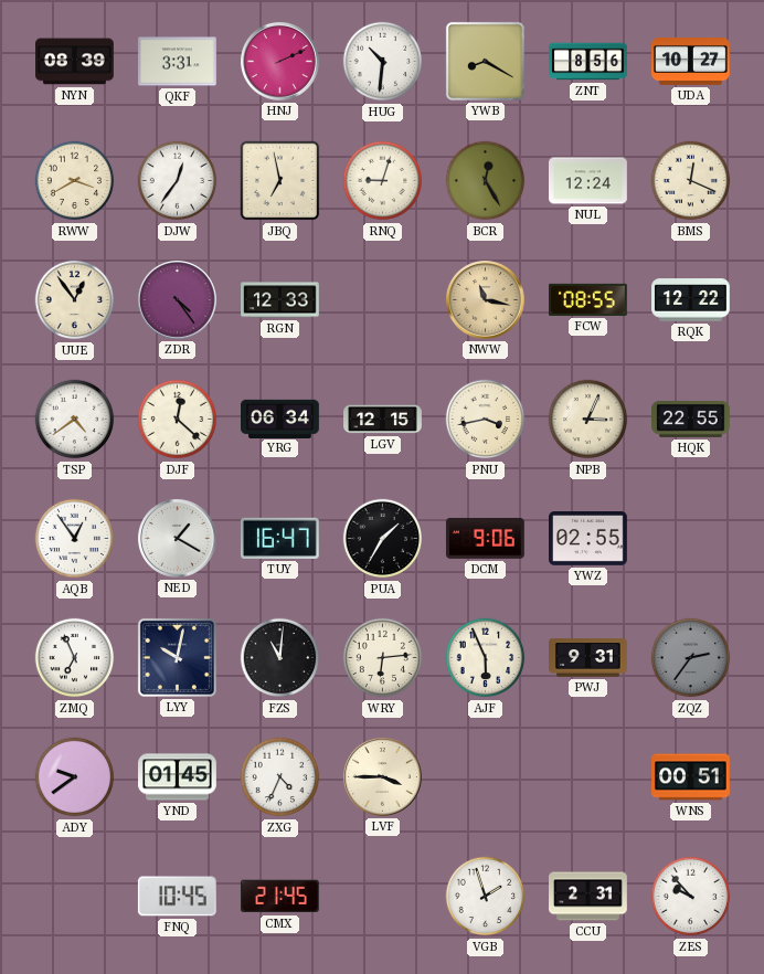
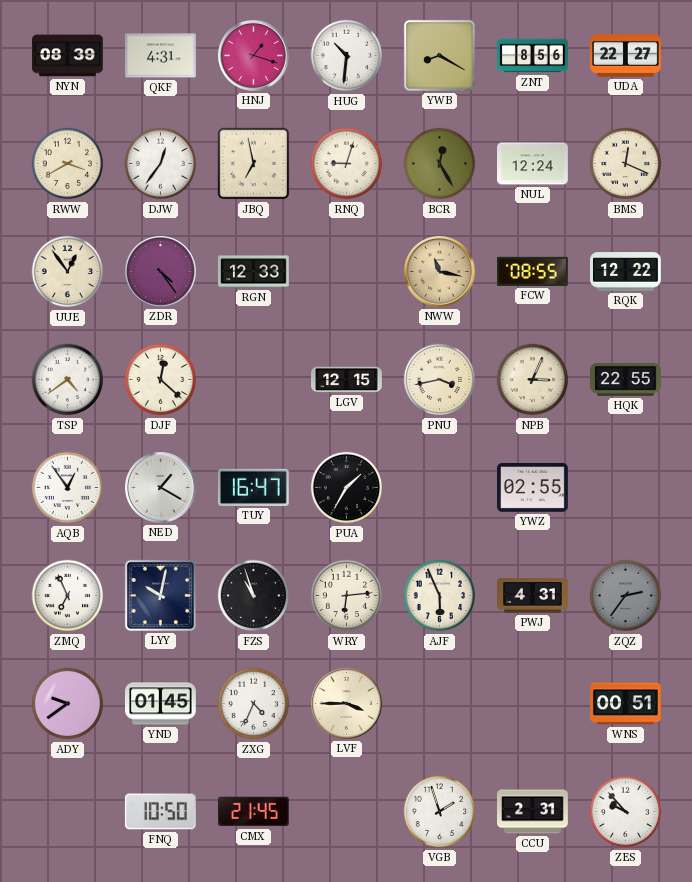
QKF: 3:31 -> 4:31
HNJ: 2:11 -> 1:18
UDA: 10:27 -> 22:27
YRG: 06:34 -> none
DCM: 9:06 -> none
FZS: 11:01 -> 10:57
PWJ: 9:31 -> 4:31
FNQ: 10:45 -> 10:50
